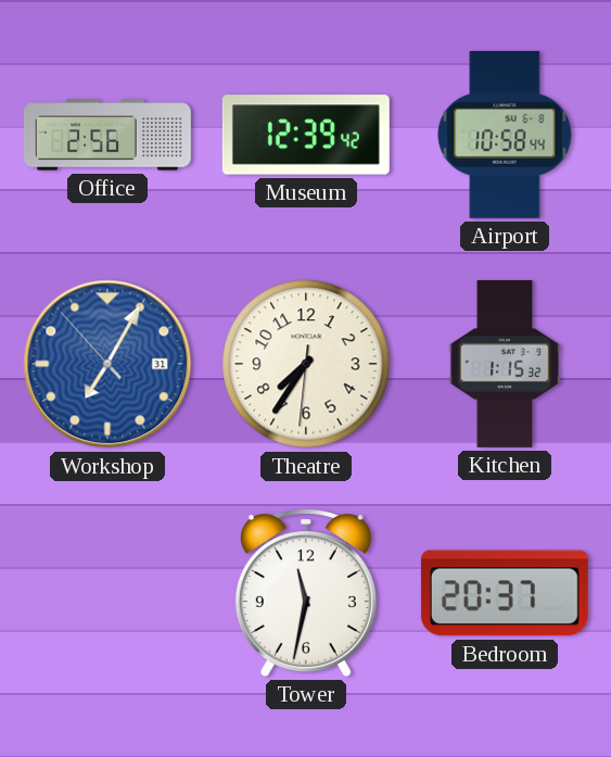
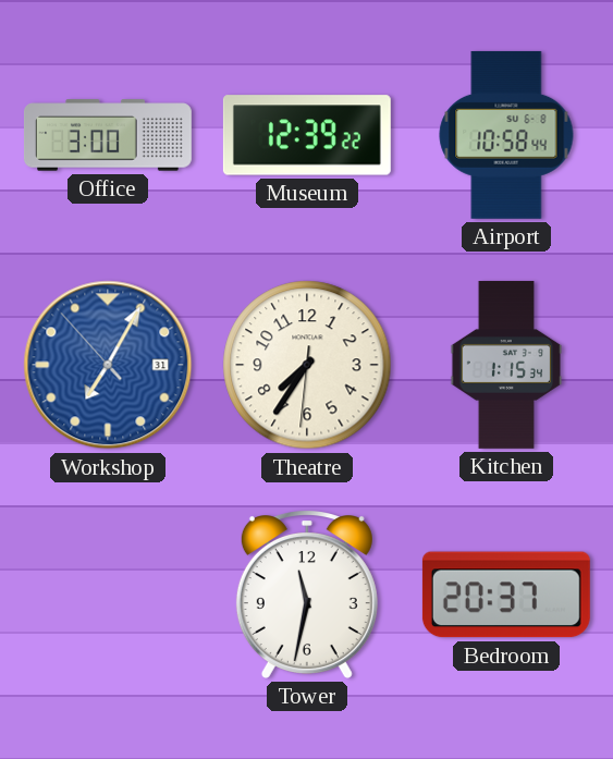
Office: 2:56 -> 3:00
Museum: 12:39:42 -> 12:39:22
Kitchen: 1:15:32 -> 1:15:34
